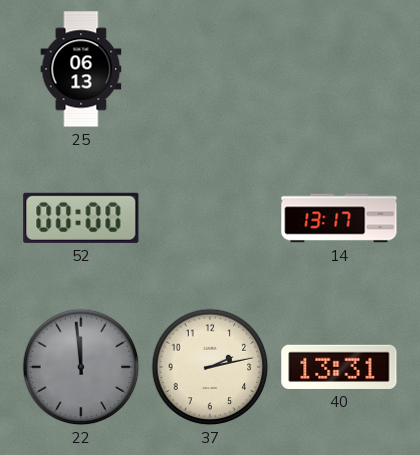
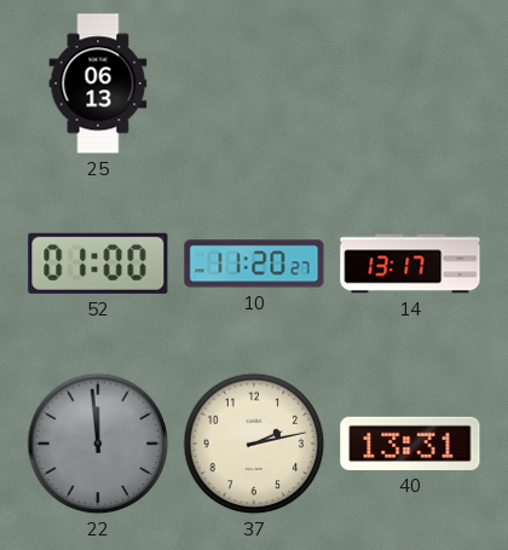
52: 00:00 -> 01:00
10: none -> 11:20
